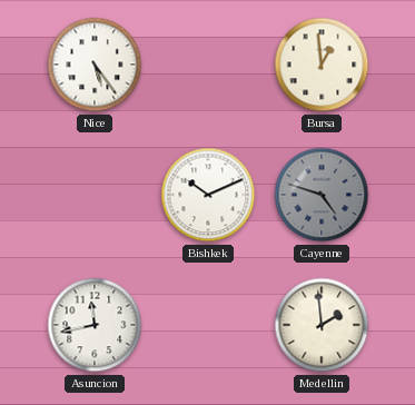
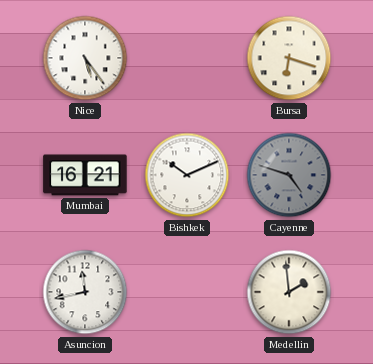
Bursa: 12:59 -> 6:18
Mumbai: none -> 16:21
